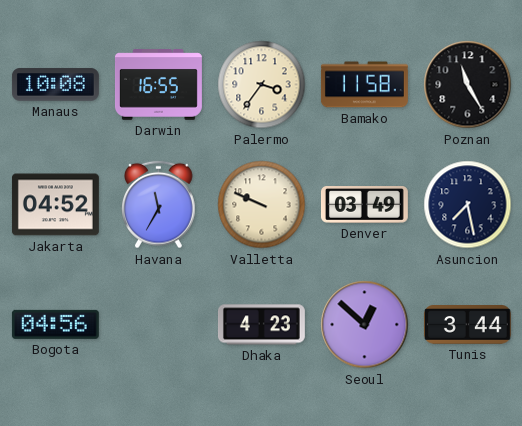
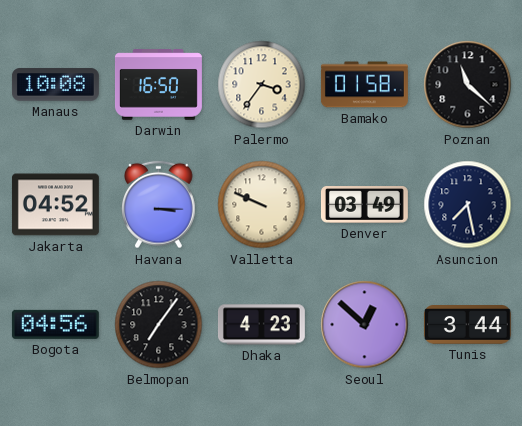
Darwin: 16:55 -> 16:50
Bamako: 11:58 -> 01:58
Poznan: 11:25 -> 11:22
Havana: 11:35 -> 3:15
Belmopan: none -> 7:06
